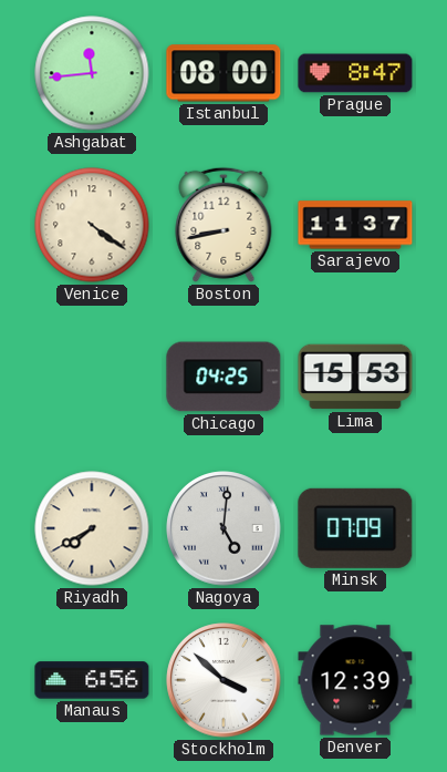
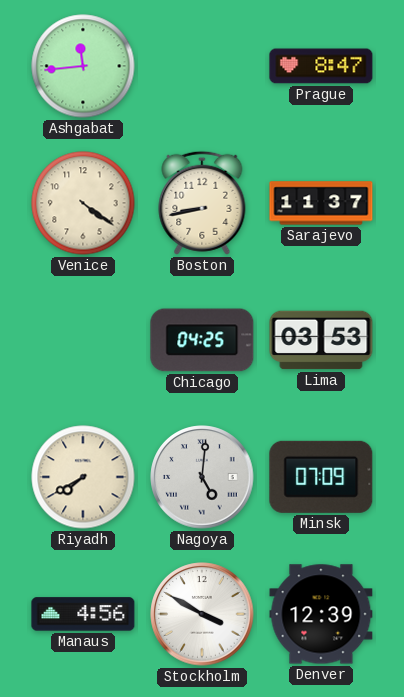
Istanbul: 08:00 -> none
Lima: 15:53 -> 03:53
Manaus: 6:56 -> 4:56
Stockholm: 3:52 -> 3:50
